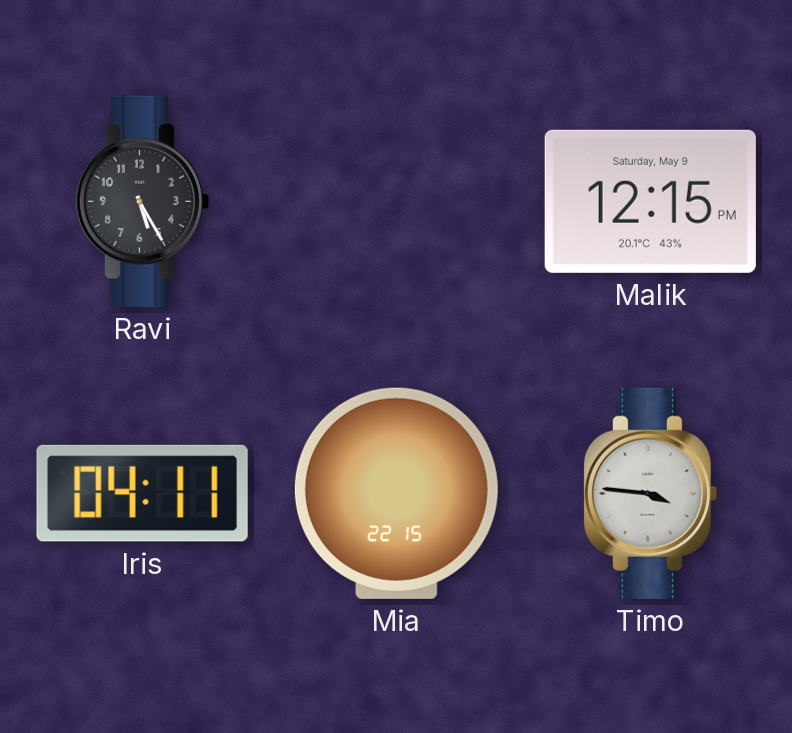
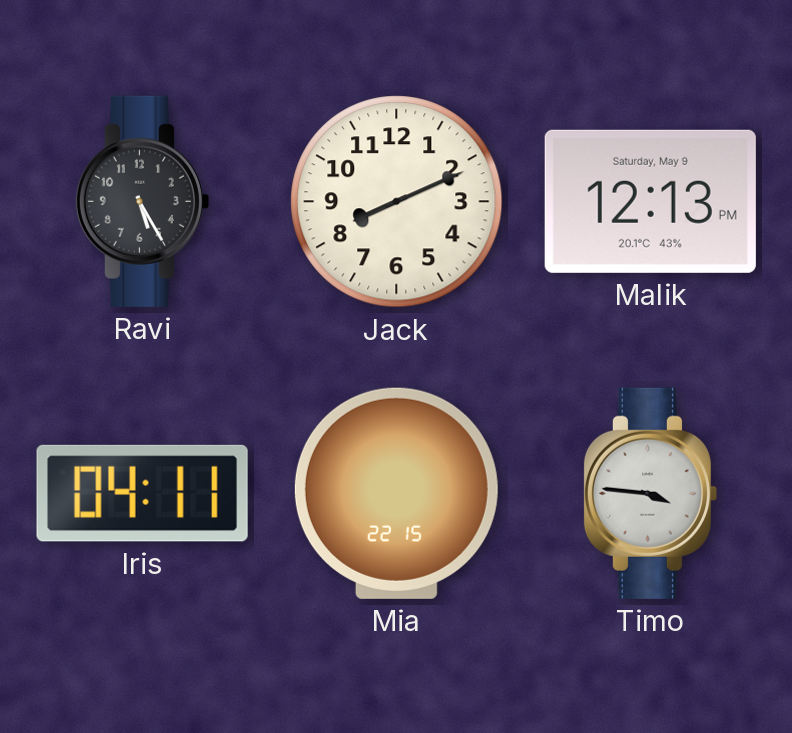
Jack: none -> 8:11
Malik: 12:15 -> 12:13
